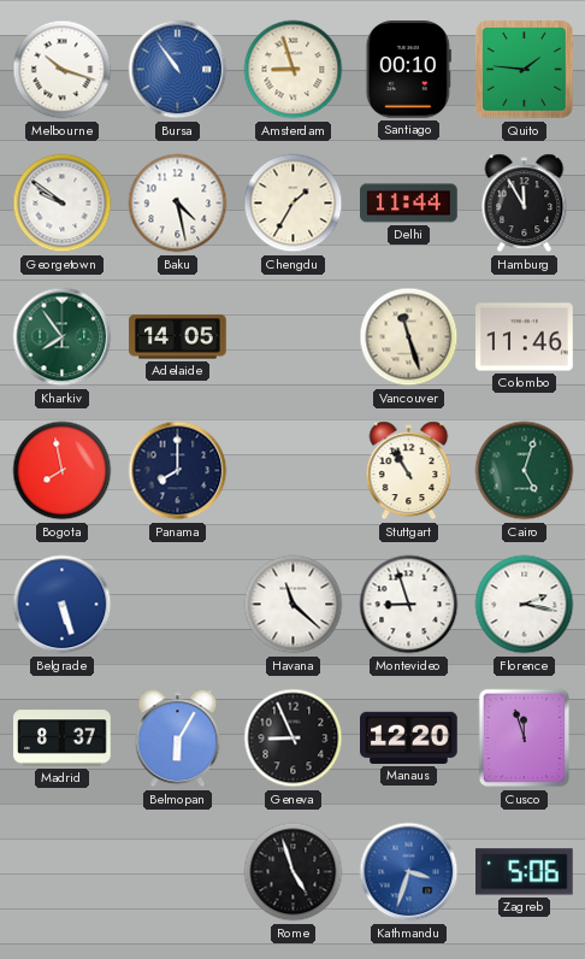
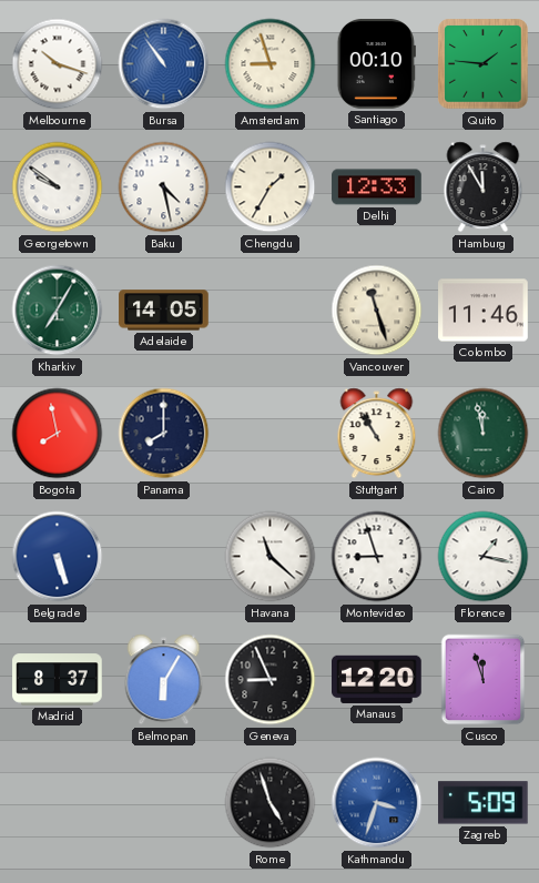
Delhi: 11:44 -> 12:33
Kharkiv: 7:54 -> 7:05
Cairo: 5:03 -> 11:58
Florence: 2:17 -> 1:17
Zagreb: 5:06 -> 5:09
